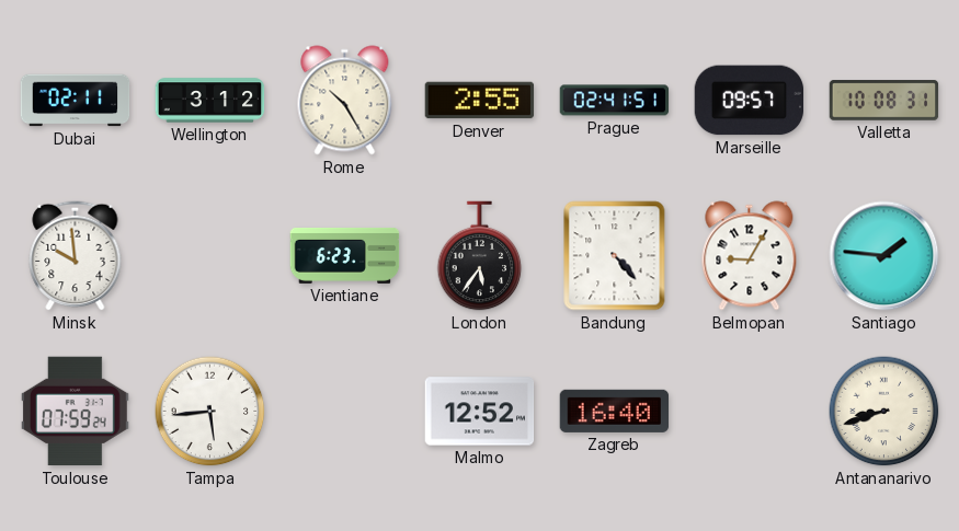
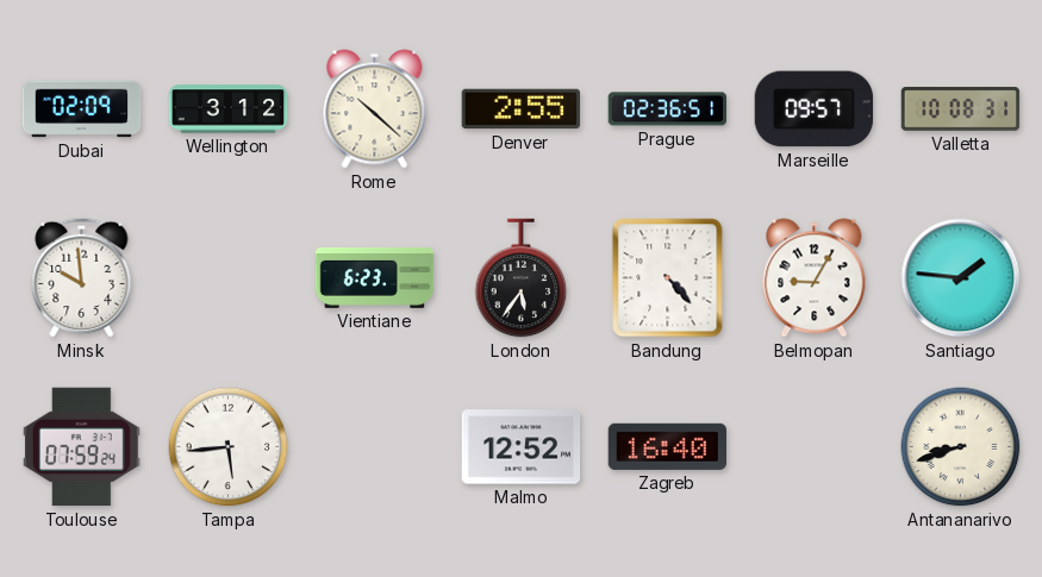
Dubai: 02:11 -> 02:09
Rome: 10:25 -> 10:22
Prague: 02:41 -> 02:36
